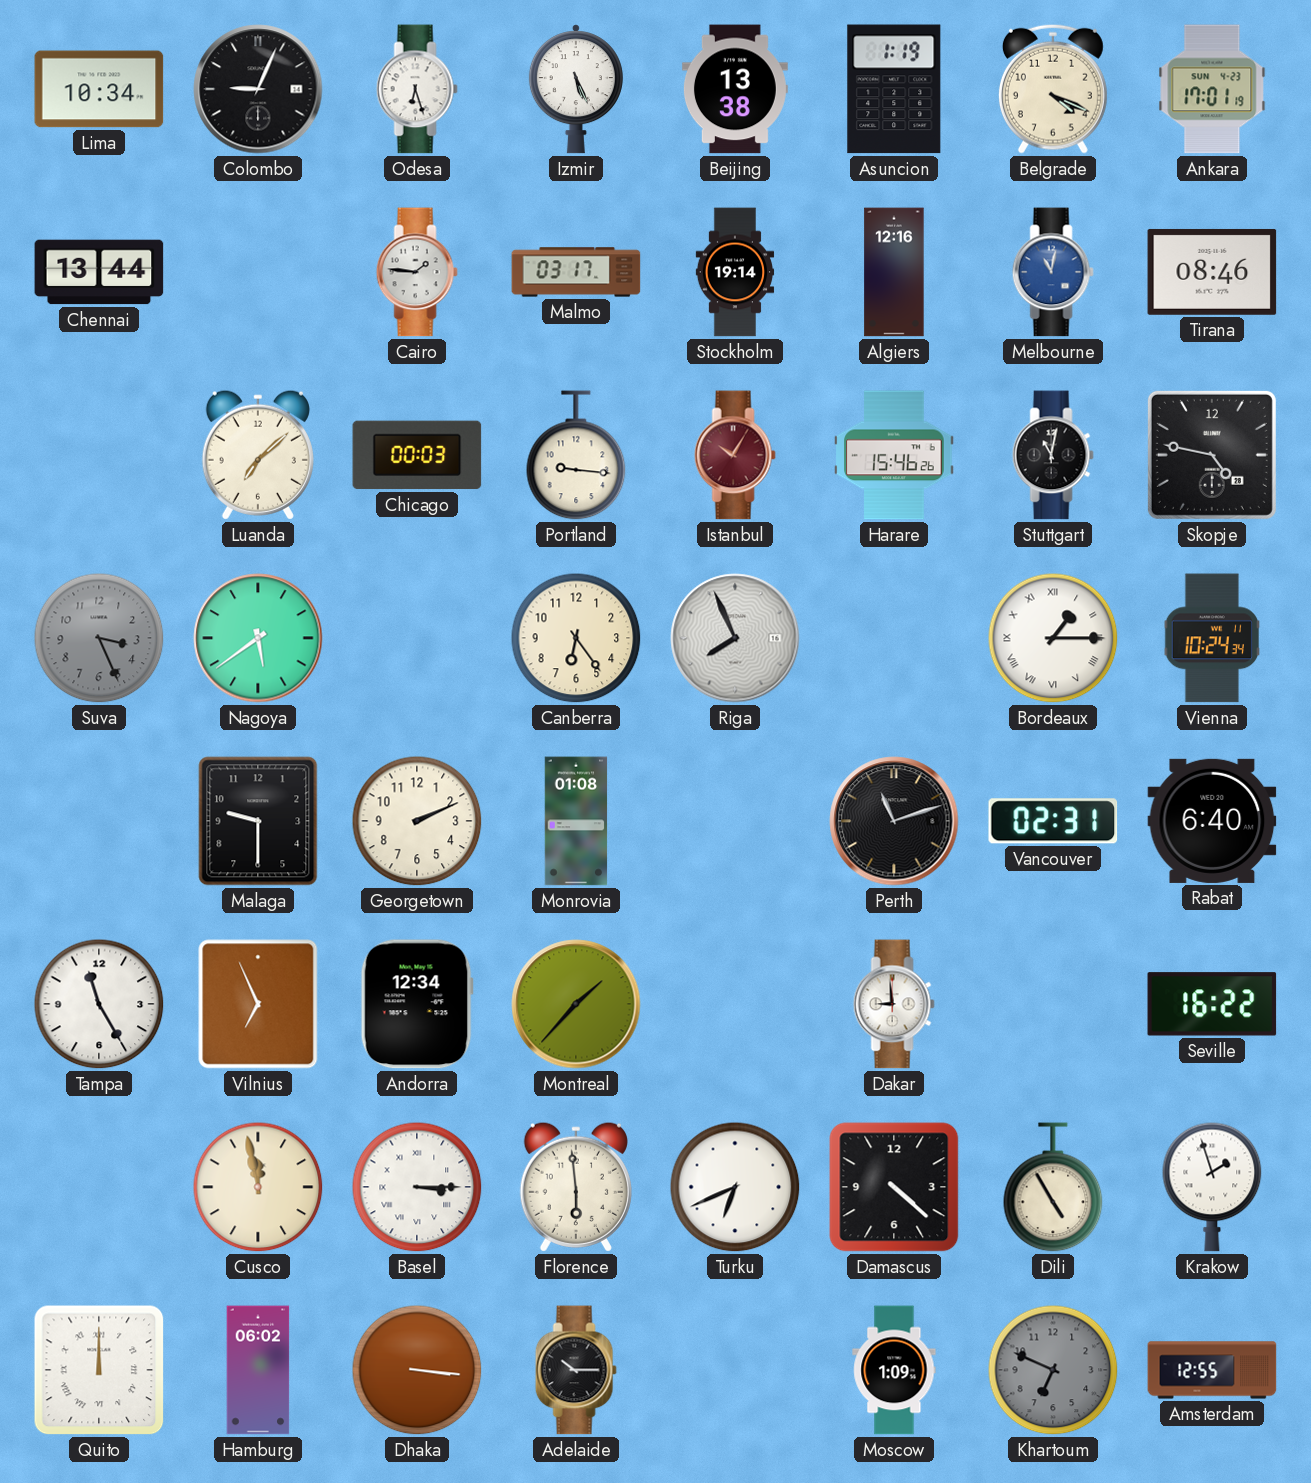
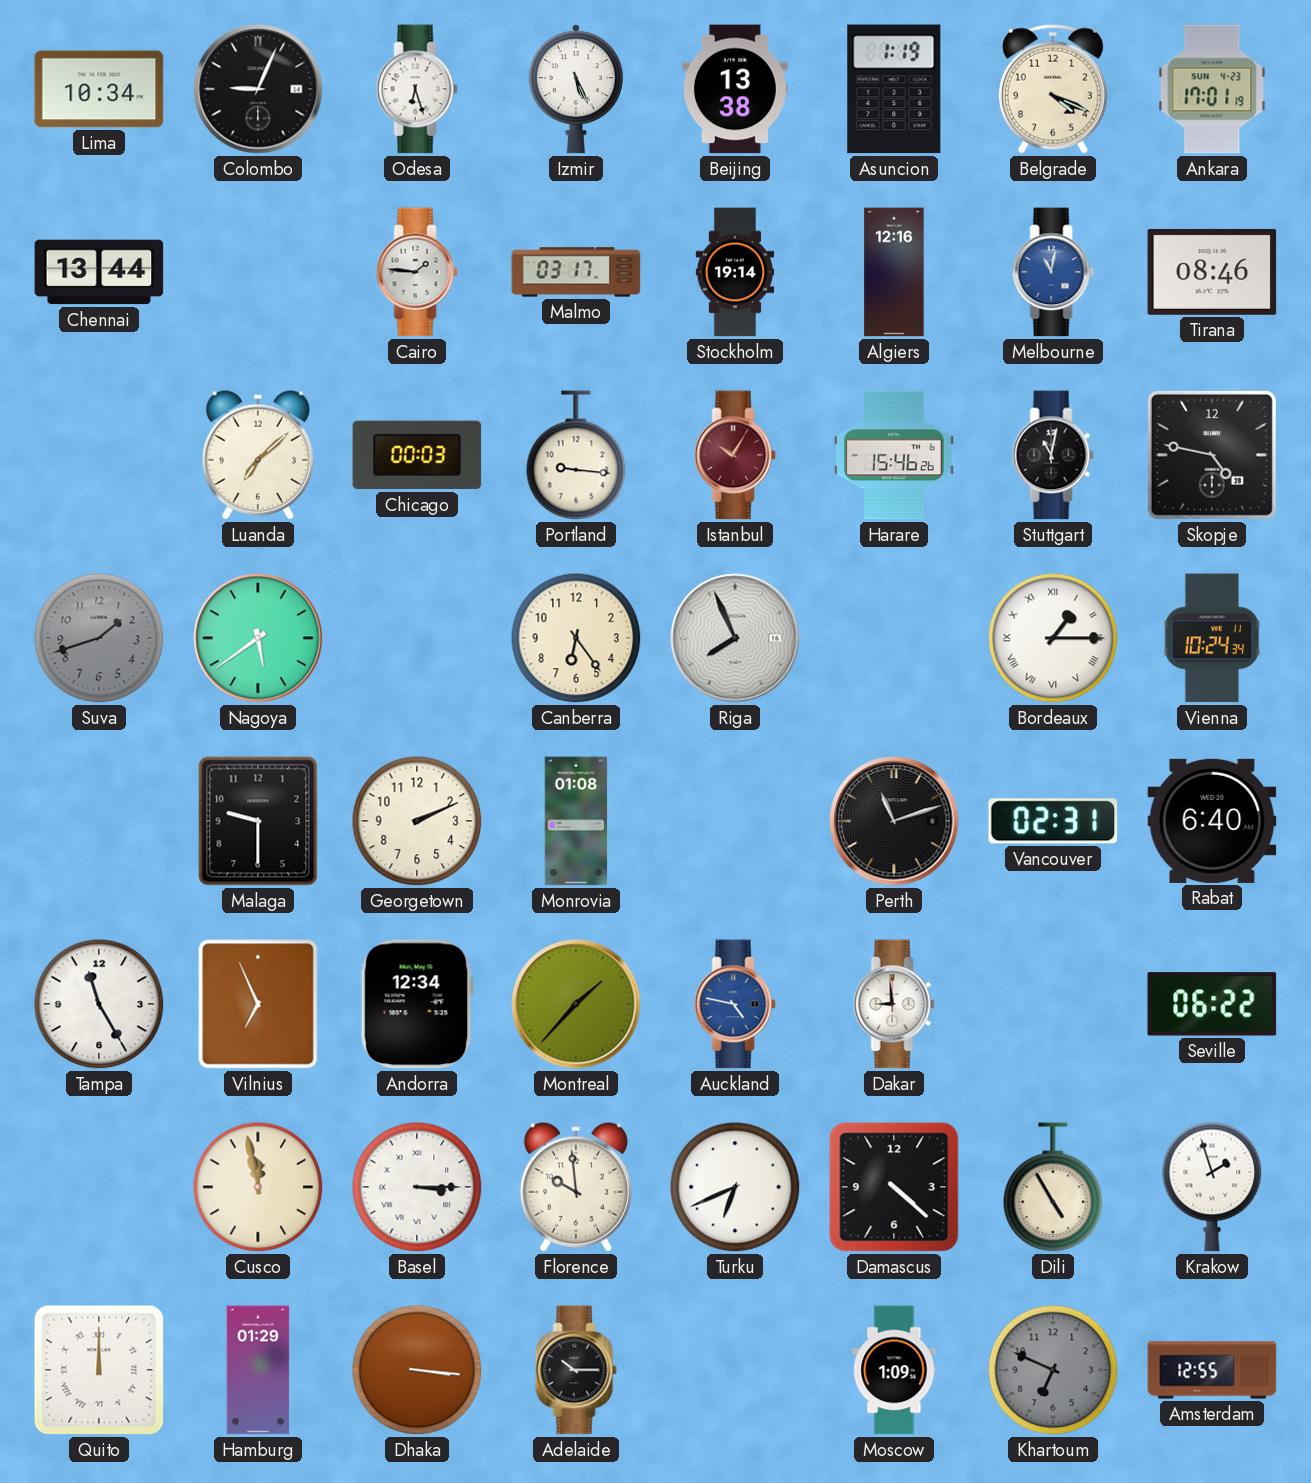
Suva: 3:26 -> 1:42
Auckland: none -> 4:47
Seville: 16:22 -> 06:22
Florence: 5:59 -> 9:59
Hamburg: 06:02 -> 01:29
